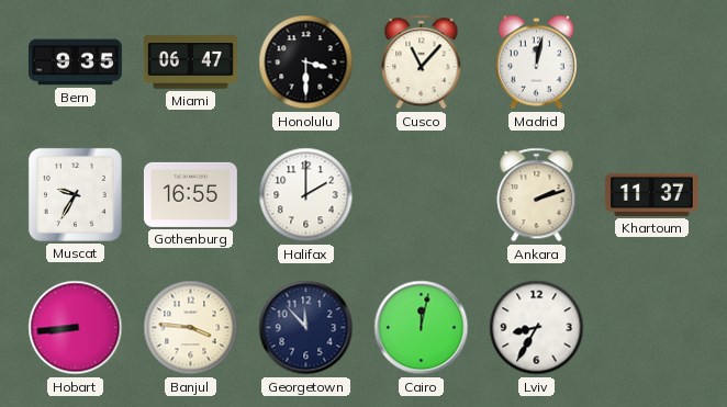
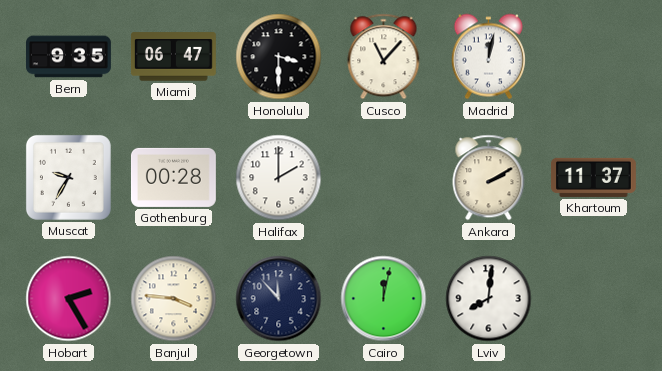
Gothenburg: 16:55 -> 00:28
Ankara: 2:12 -> 2:10
Hobart: 8:44 -> 2:25
Lviv: 8:35 -> 8:01
